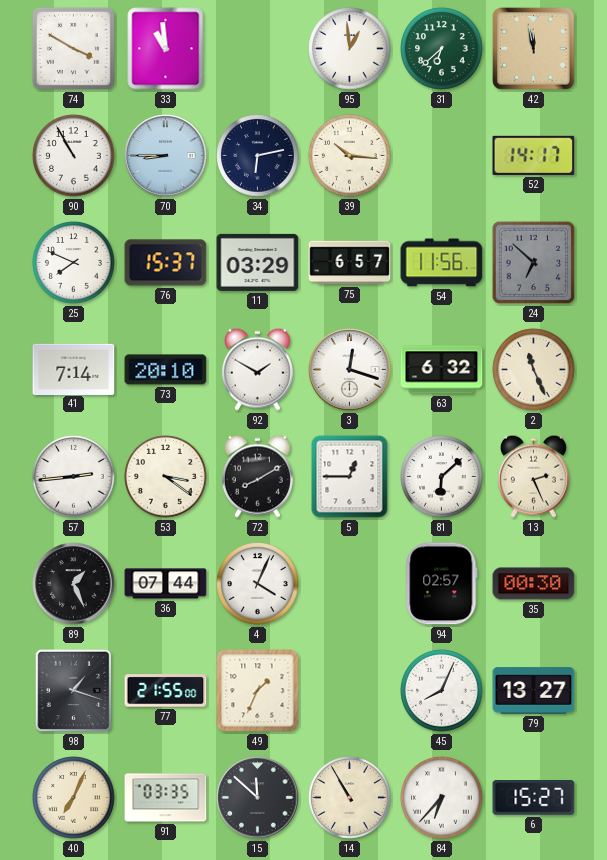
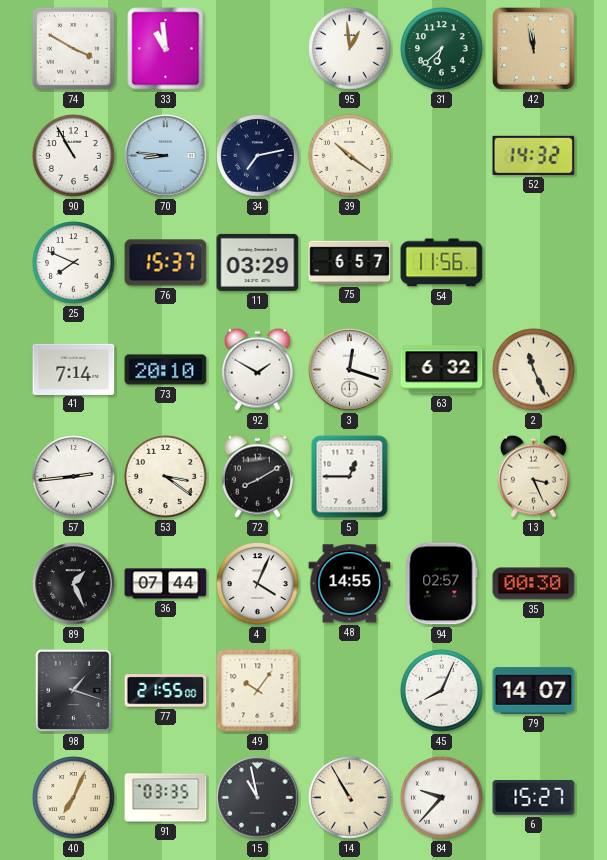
70: 8:45 -> 8:46
34: 6:13 -> 7:13
39: 10:16 -> 10:21
52: 14:17 -> 14:32
24: 6:52 -> none
81: 6:08 -> none
13: 2:26 -> 3:26
48: none -> 14:55
49: 1:34 -> 10:06
79: 13:27 -> 14:07
15: 11:52 -> 10:58
84: 6:37 -> 9:37
